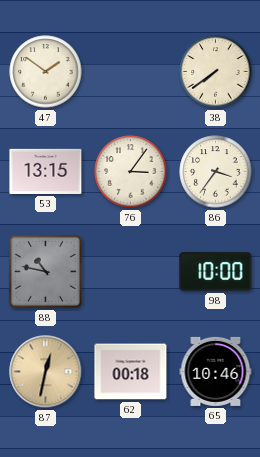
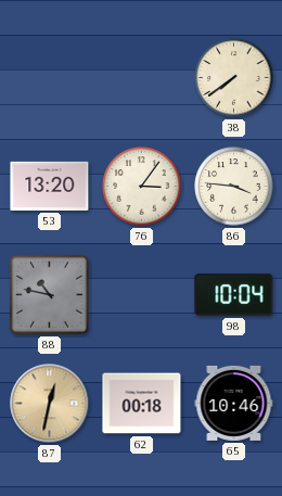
47: 1:51 -> none
53: 13:15 -> 13:20
86: 3:36 -> 3:46
98: 10:00 -> 10:04
